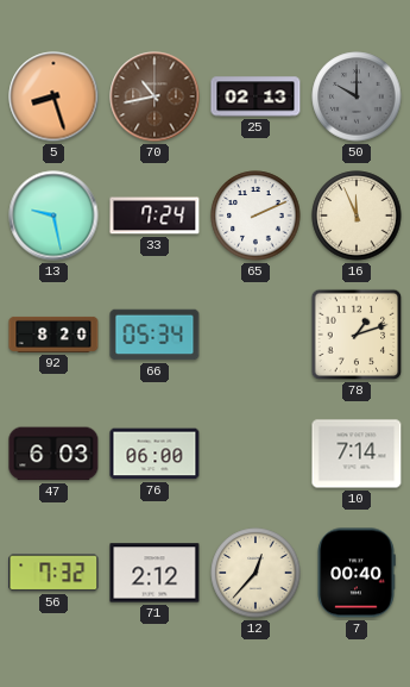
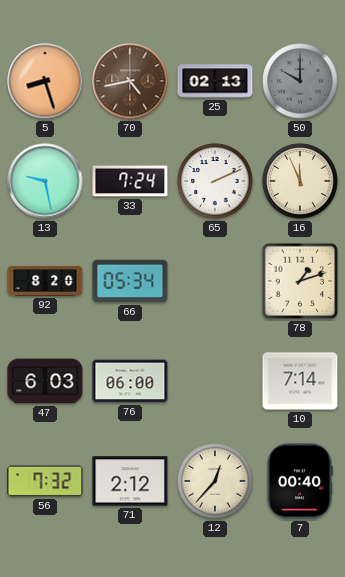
70: 10:43 -> 4:43
